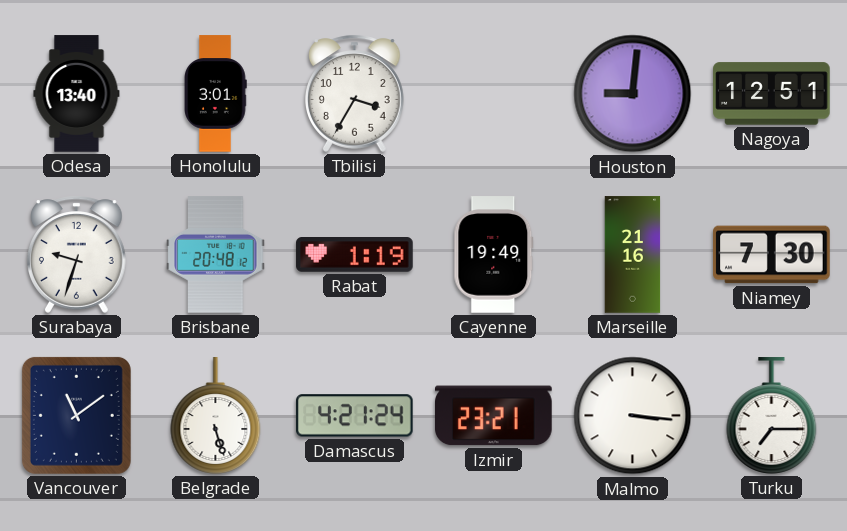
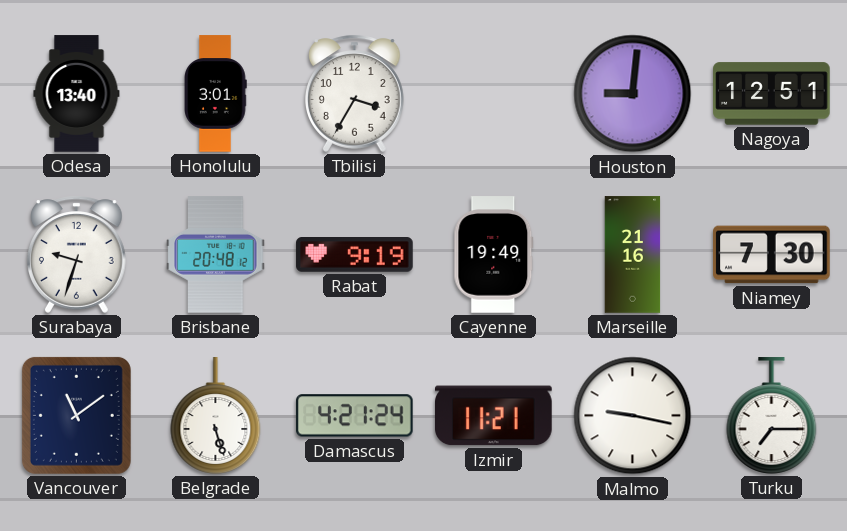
Rabat: 1:19 -> 9:19
Izmir: 23:21 -> 11:21
Malmo: 3:16 -> 9:17
